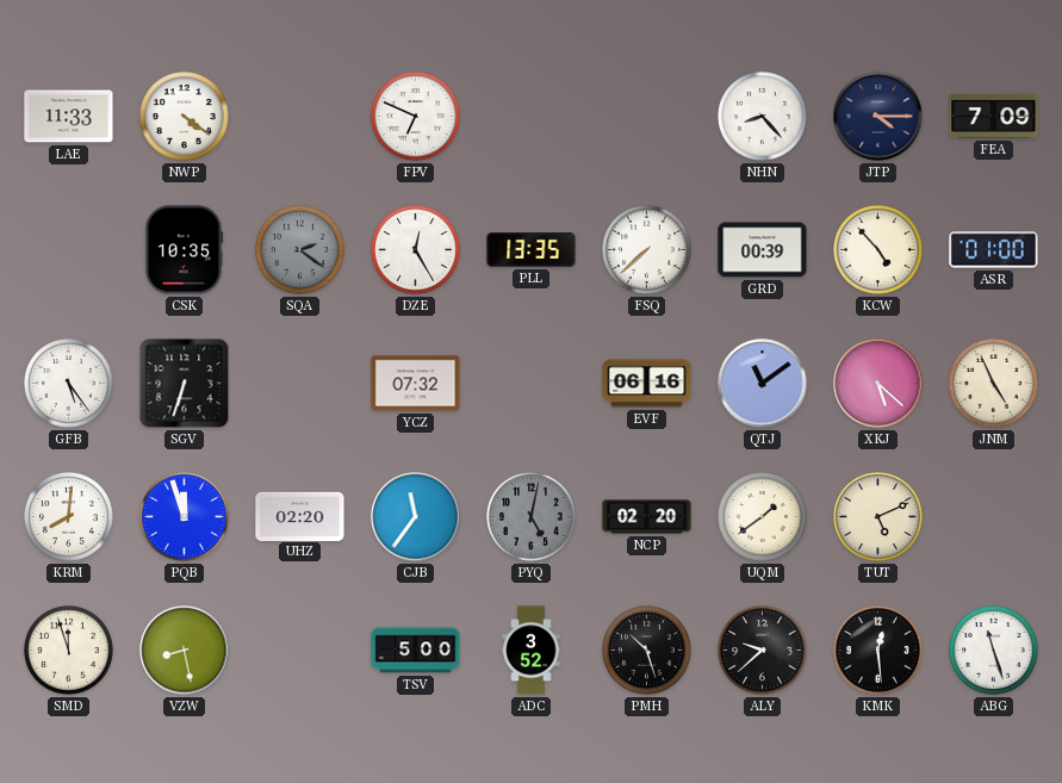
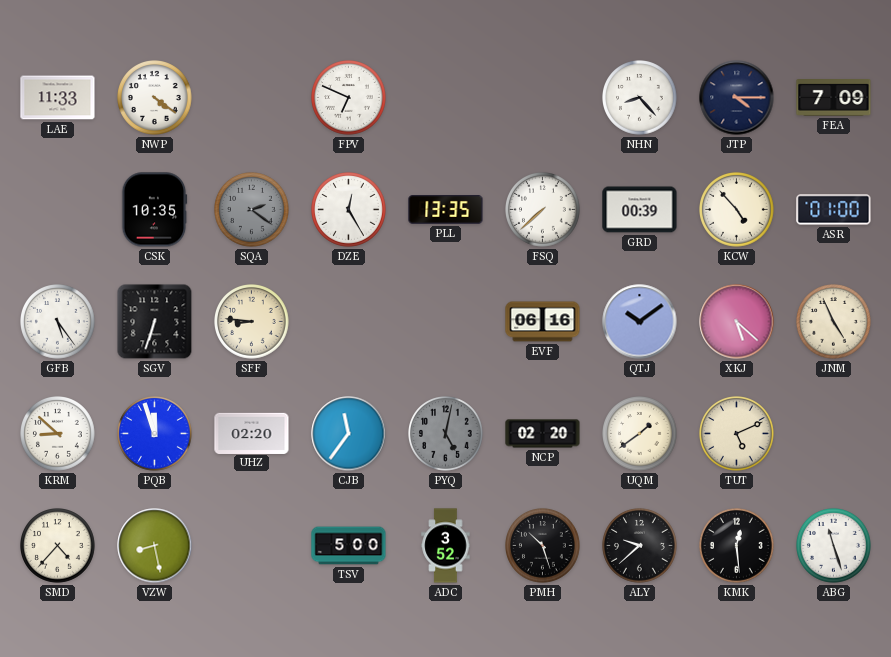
SFF: none -> 8:46
YCZ: 07:32 -> none
QTJ: 11:09 -> 10:09
KRM: 8:01 -> 8:52
SMD: 11:57 -> 4:37
